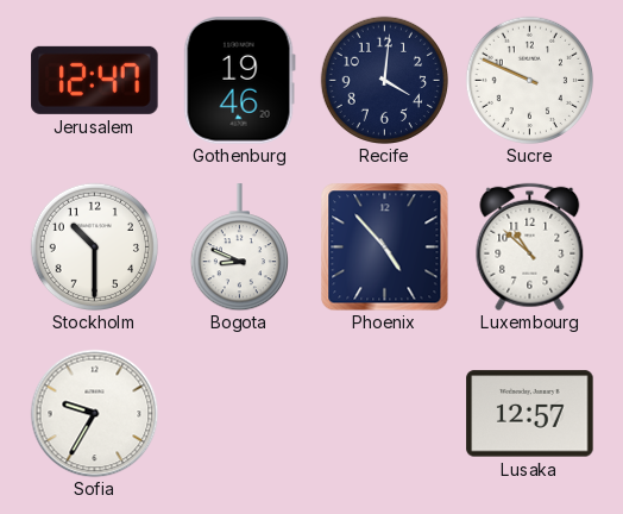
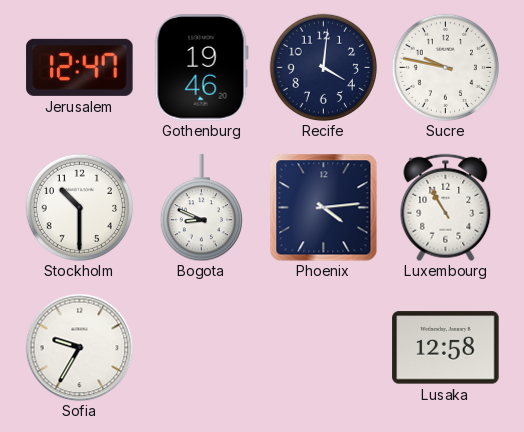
Sucre: 9:49 -> 9:47
Phoenix: 4:53 -> 4:14
Luxembourg: 10:52 -> 10:55
Lusaka: 12:57 -> 12:58
